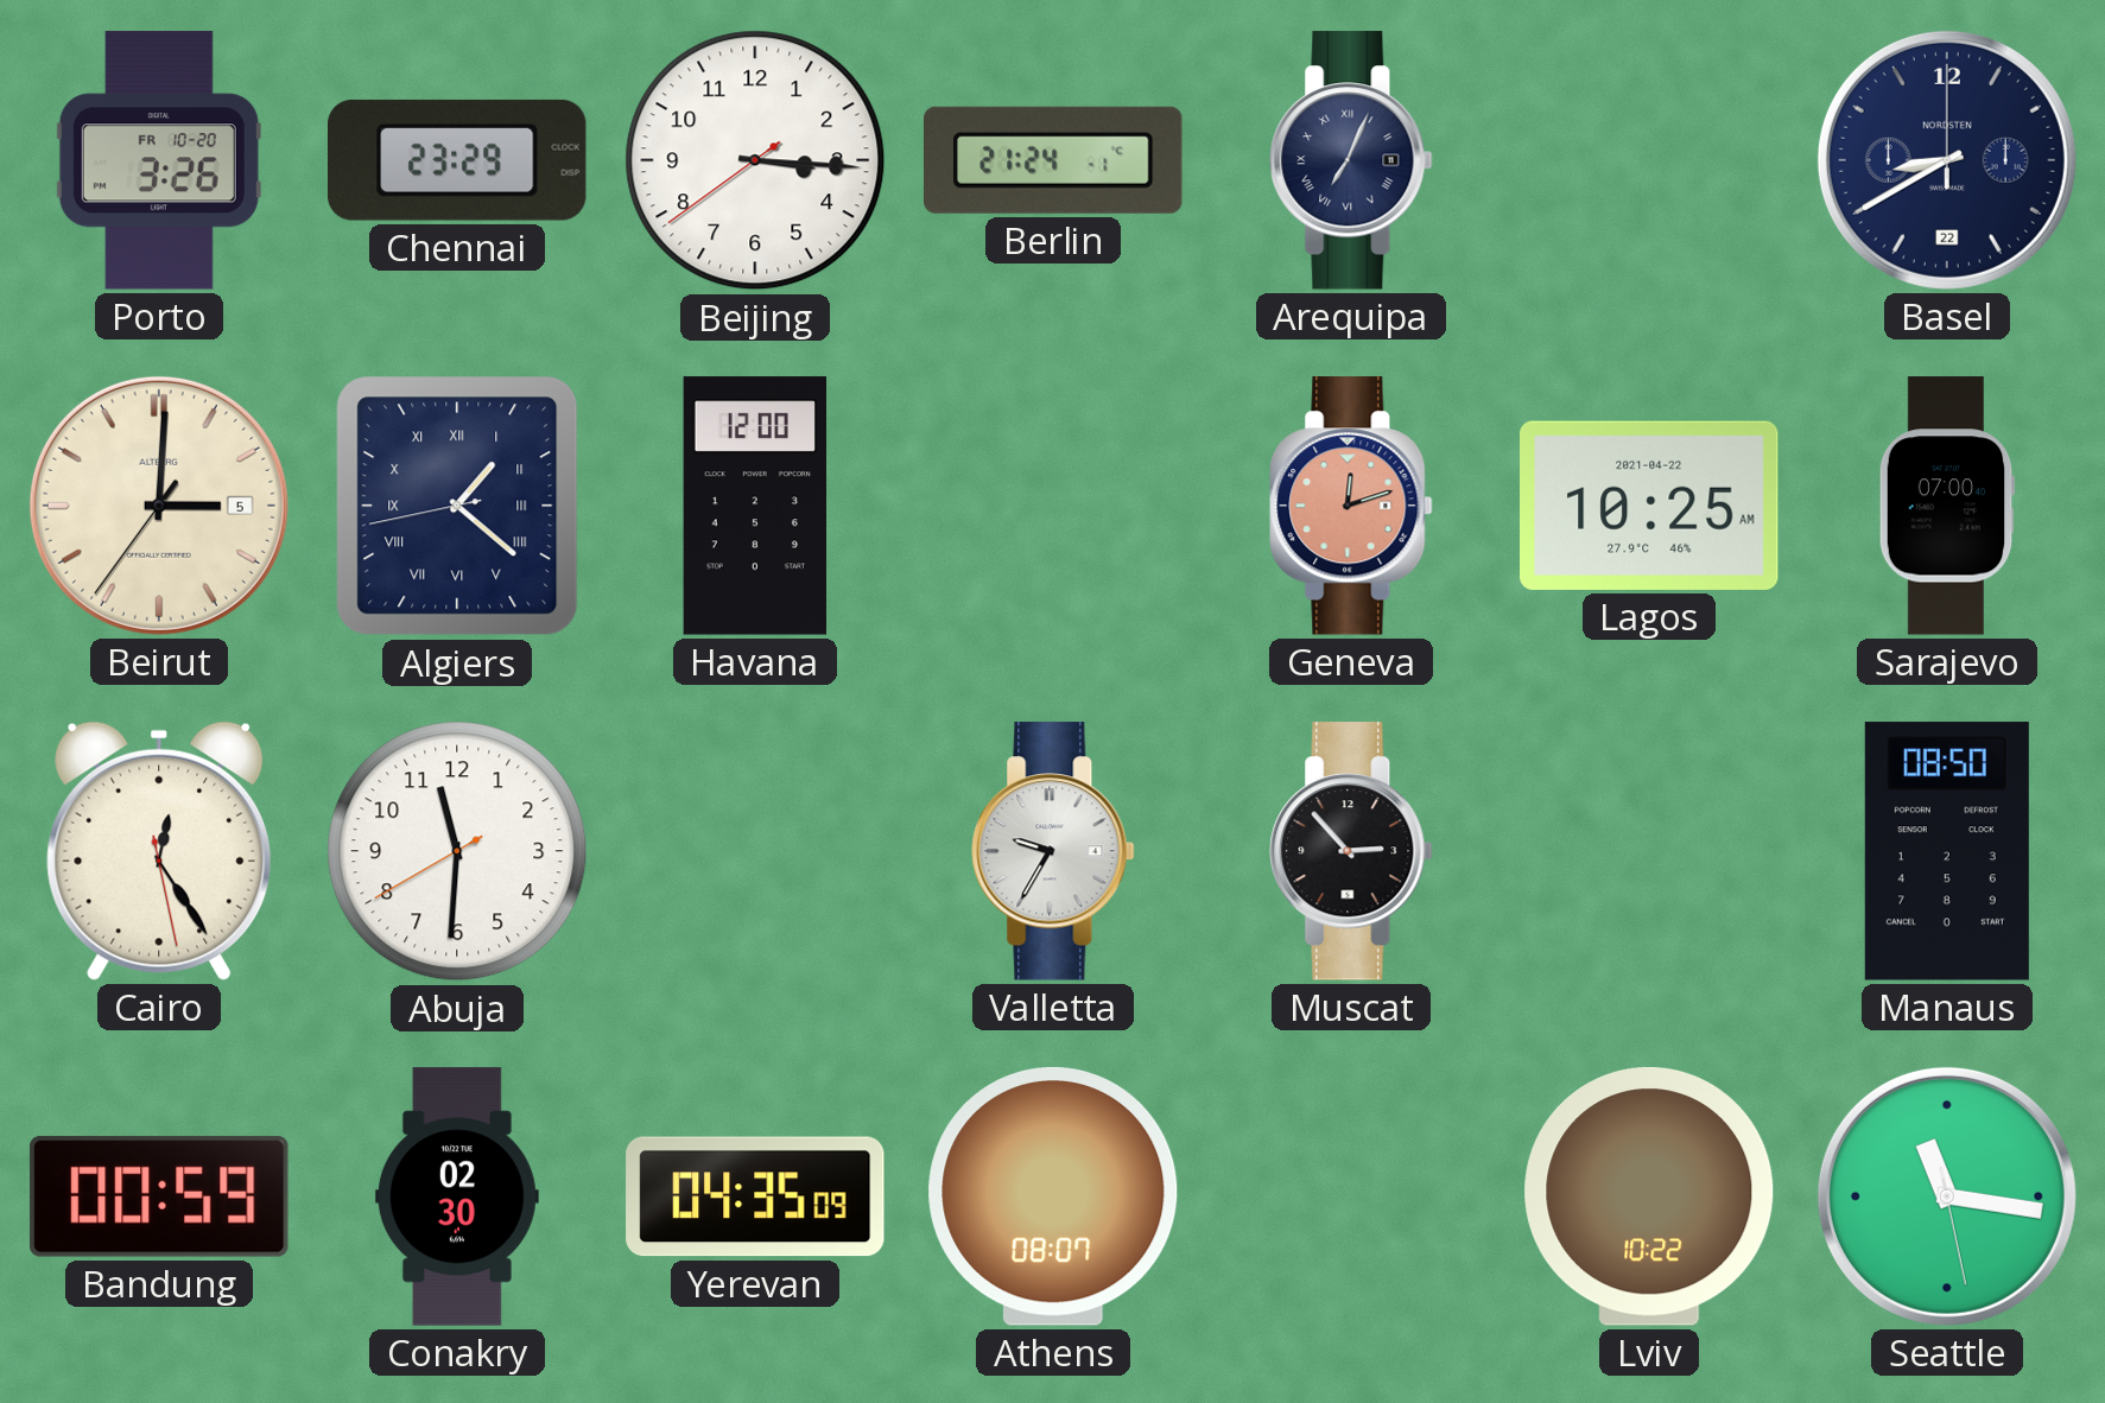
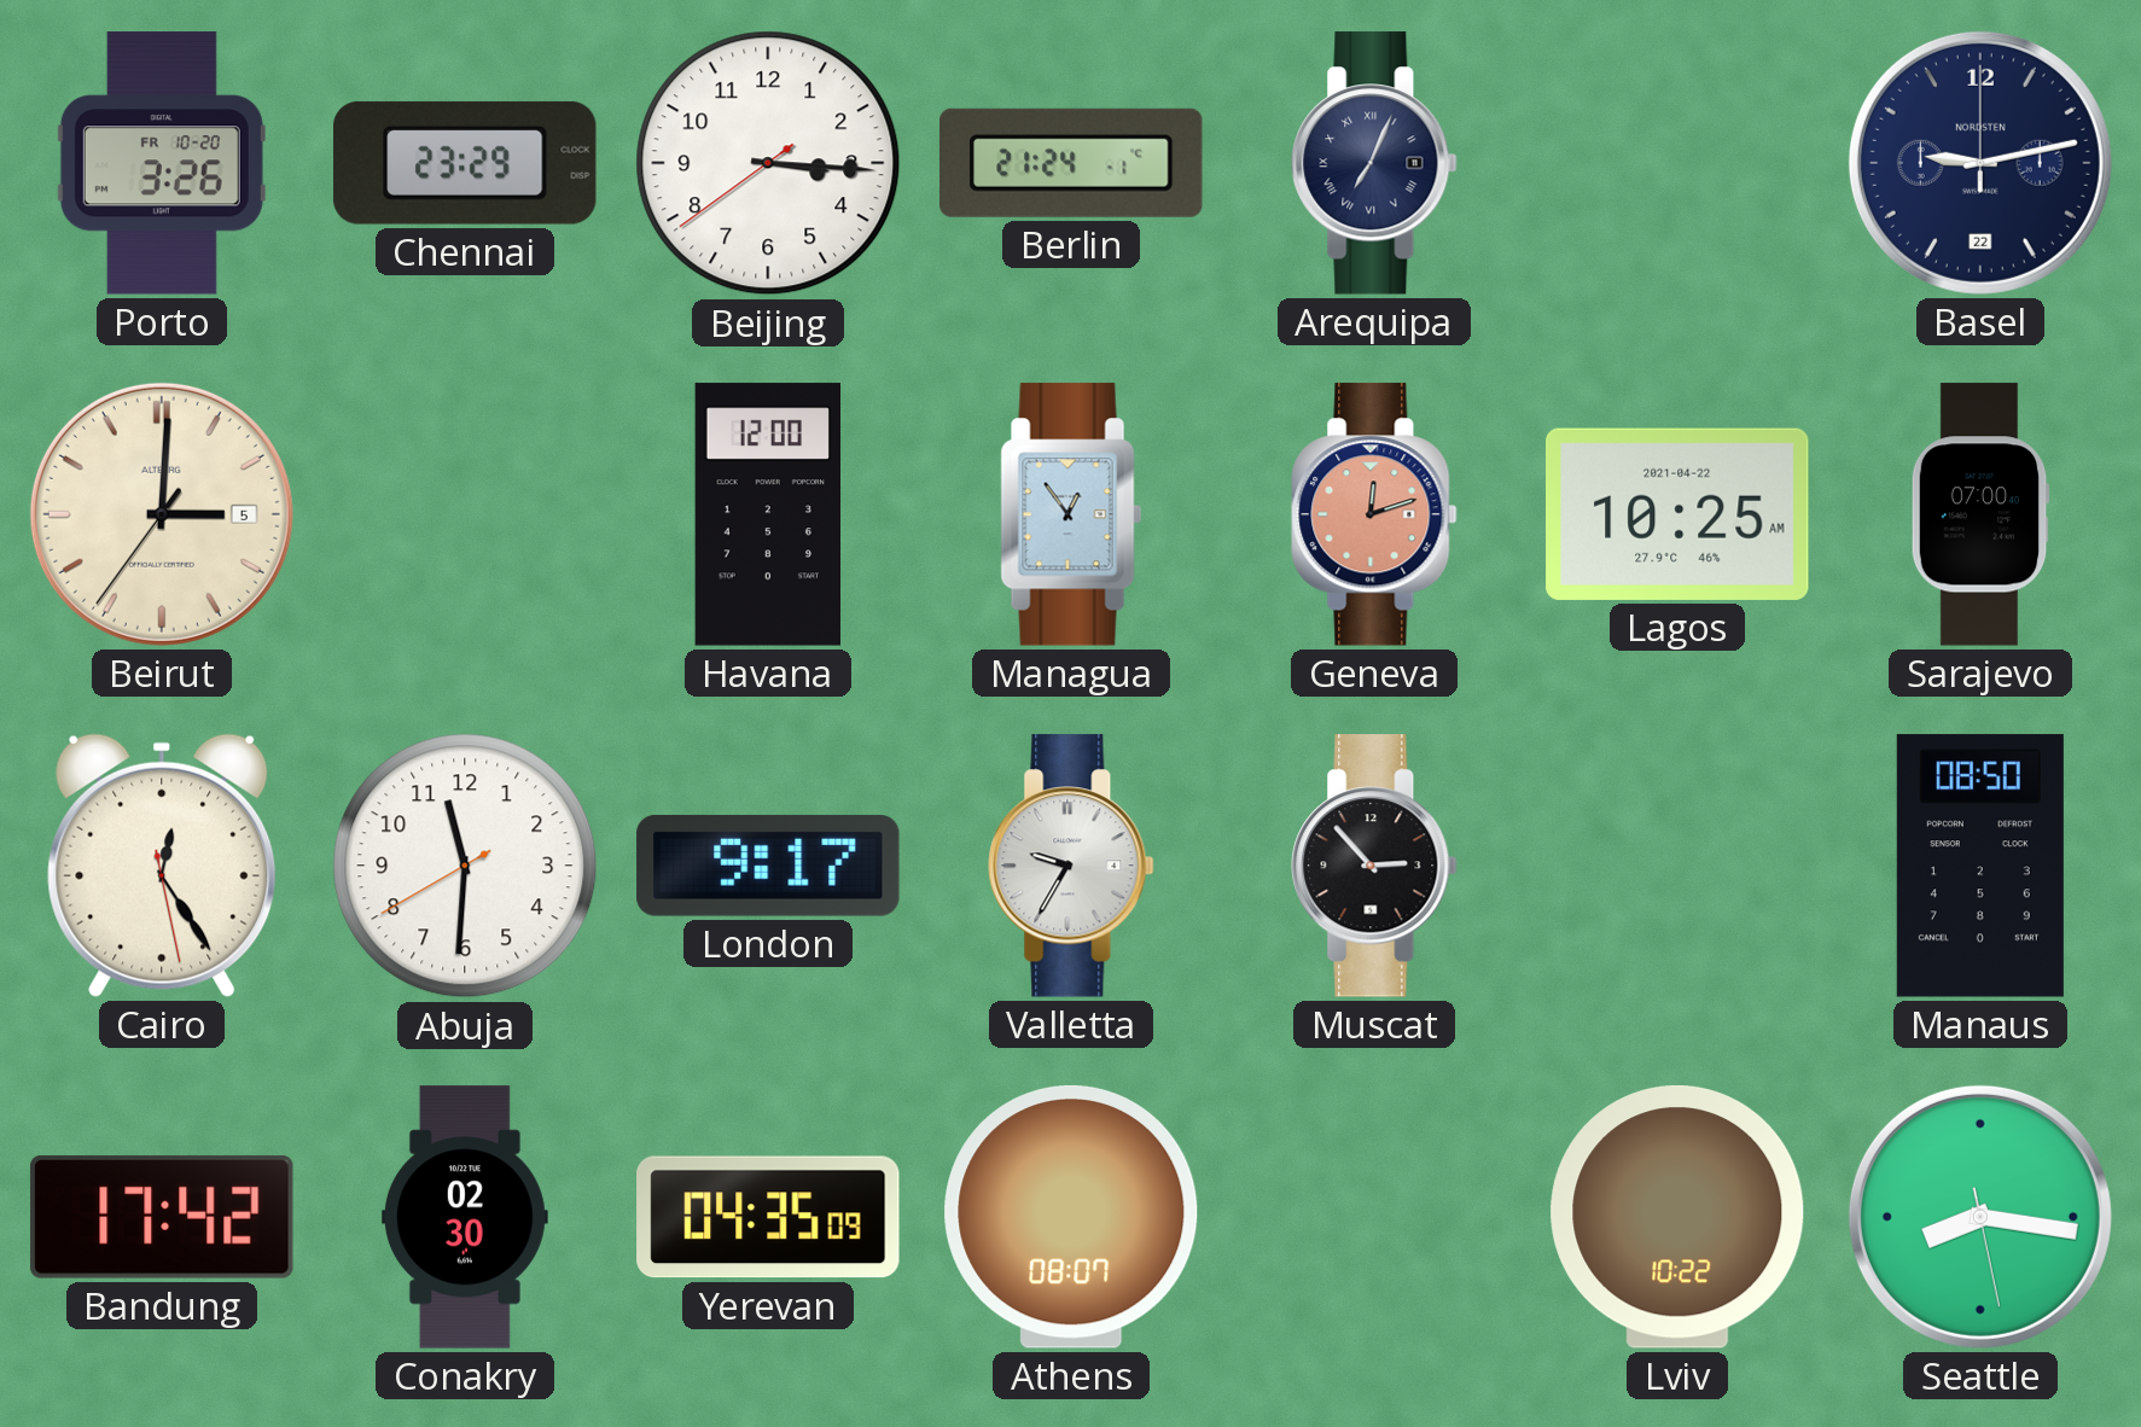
Basel: 8:40 -> 9:13
Algiers: 1:21 -> none
Managua: none -> 12:54
London: none -> 9:17
Bandung: 00:59 -> 17:42
Seattle: 11:16 -> 8:16
